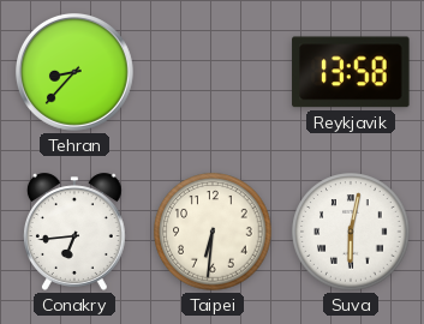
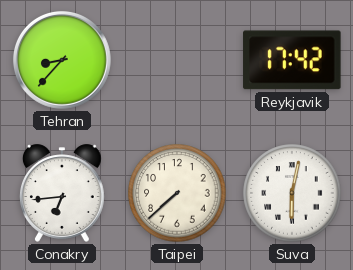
Reykjavik: 13:58 -> 17:42
Taipei: 6:31 -> 7:38
